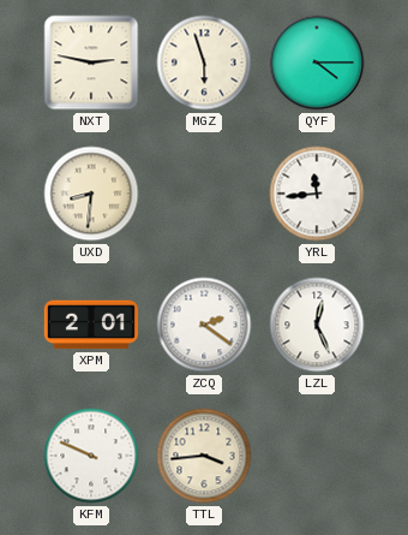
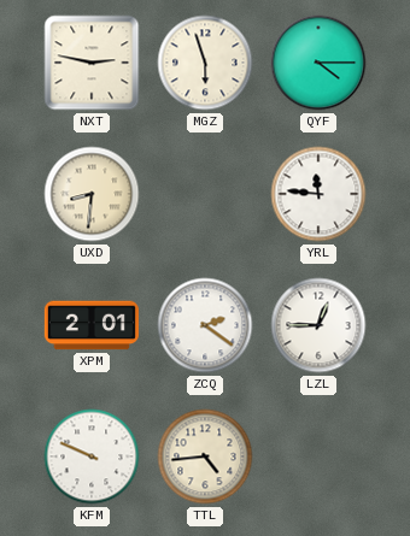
YRL: 11:44 -> 11:46
LZL: 12:26 -> 12:45
TTL: 3:44 -> 4:44
